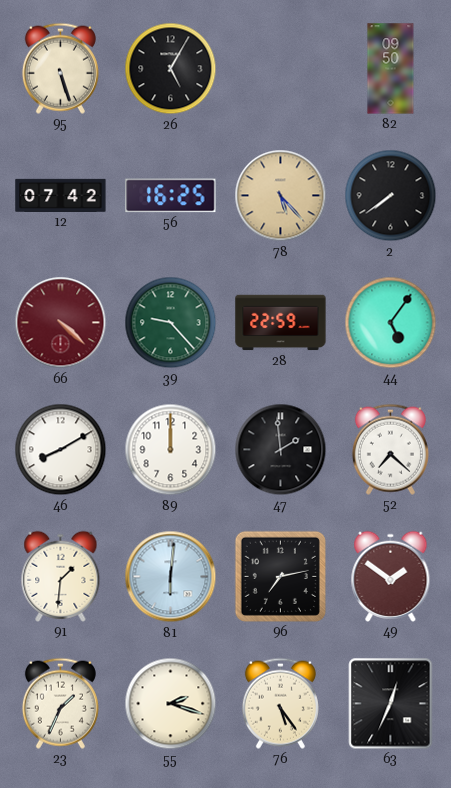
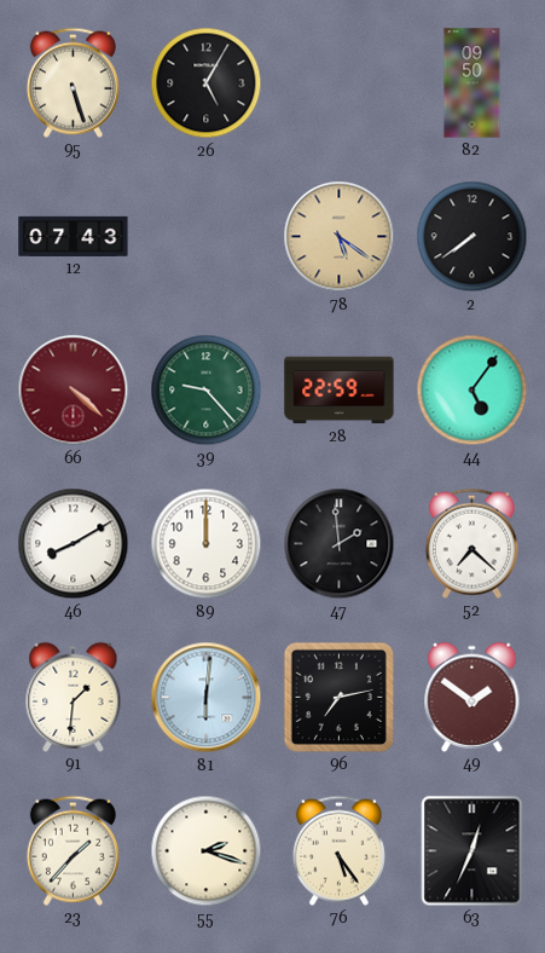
12: 07:42 -> 07:43
56: 16:25 -> none
78: 5:23 -> 5:21
23: 1:34 -> 1:37
